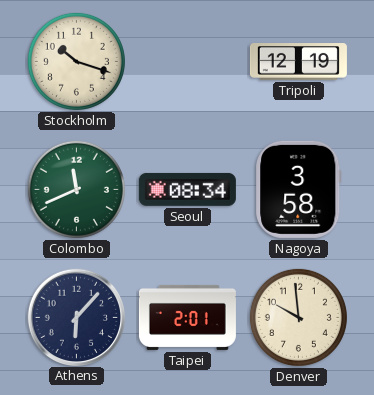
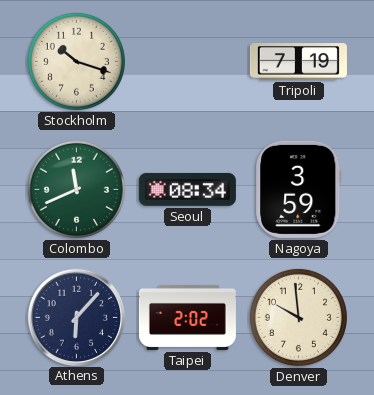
Tripoli: 12:19 -> 7:19
Nagoya: 3:58 -> 3:59
Taipei: 2:01 -> 2:02
